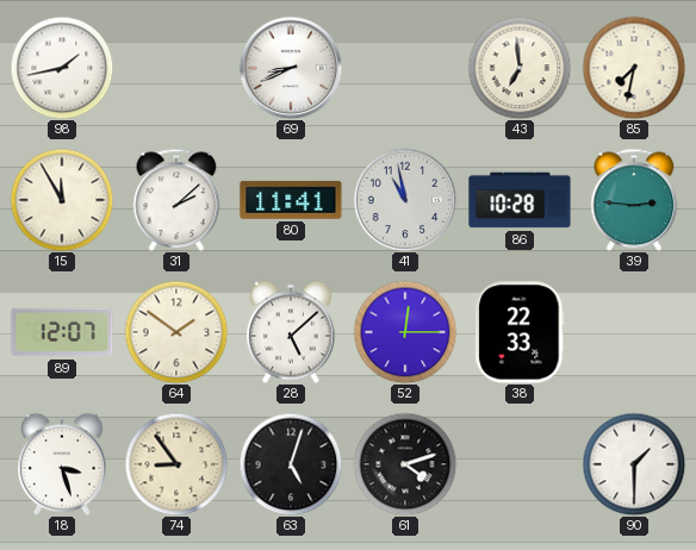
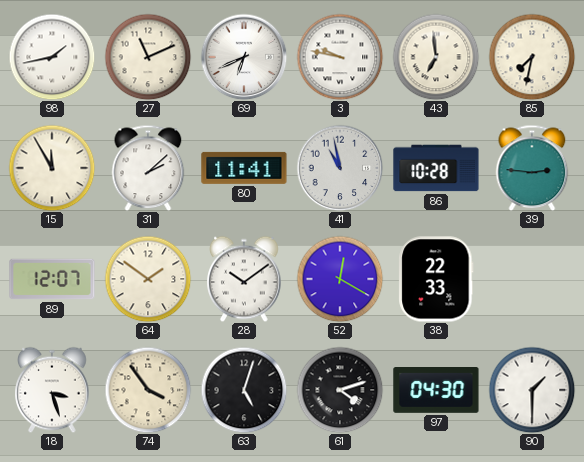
27: none -> 11:11
69: 8:41 -> 6:41
3: none -> 9:47
28: 5:08 -> 10:09
52: 12:15 -> 12:20
74: 8:54 -> 3:54
97: none -> 04:30
